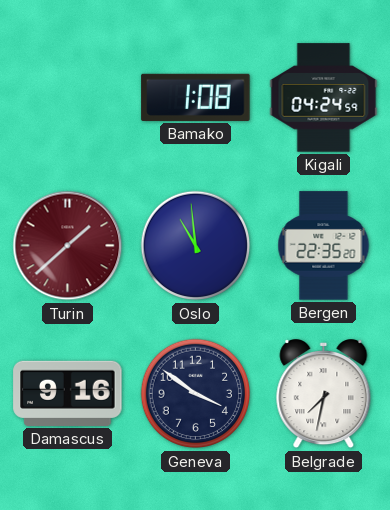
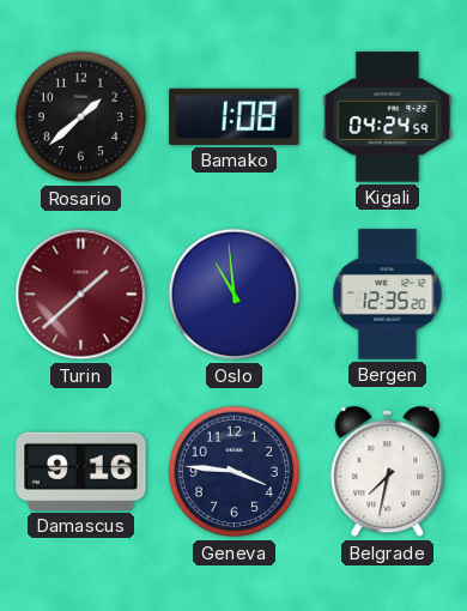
Rosario: none -> 1:38
Bergen: 22:35 -> 12:35
Geneva: 3:51 -> 3:46
